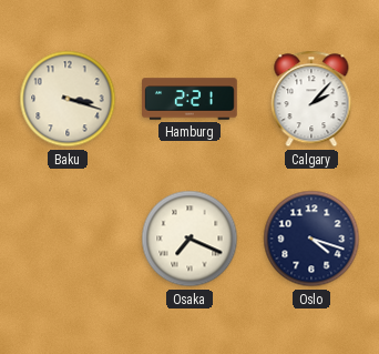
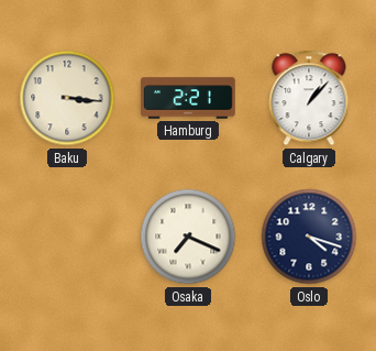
Baku: 3:18 -> 3:16
Calgary: 2:07 -> 1:07
